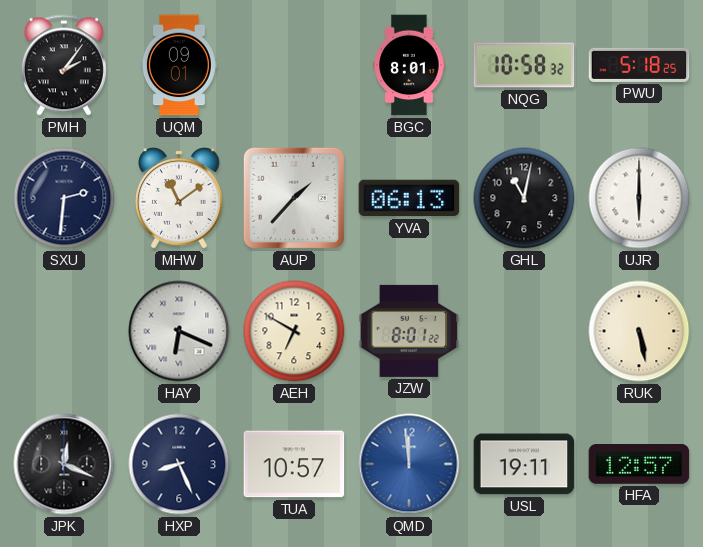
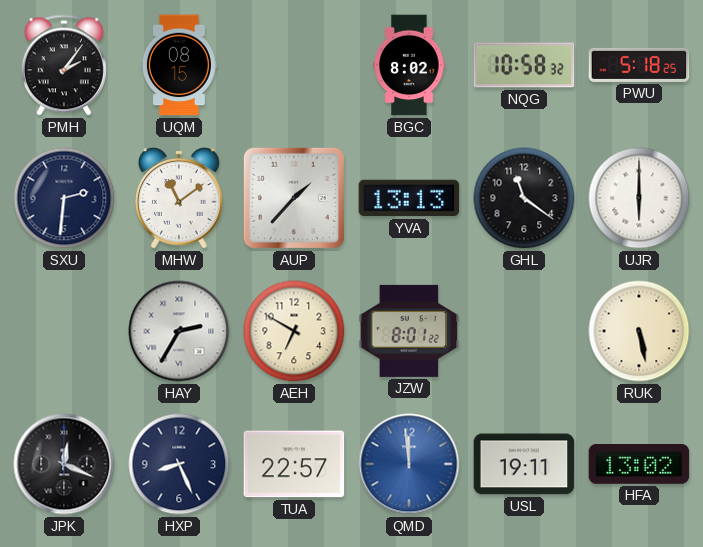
UQM: 09:01 -> 08:15
BGC: 8:01 -> 8:02
YVA: 06:13 -> 13:13
GHL: 11:02 -> 11:21
HAY: 6:19 -> 2:35
TUA: 10:57 -> 22:57
HFA: 12:57 -> 13:02
